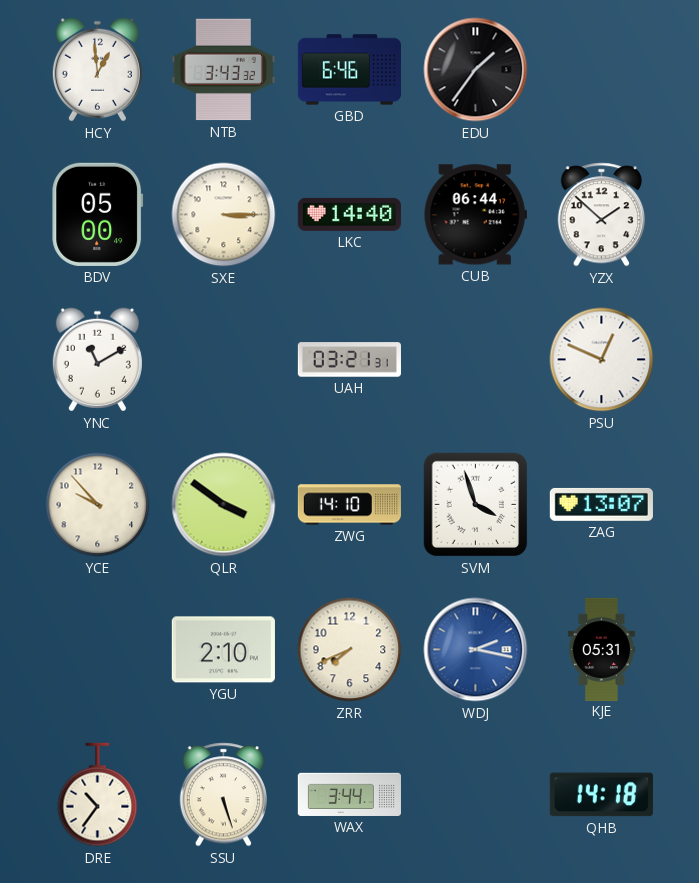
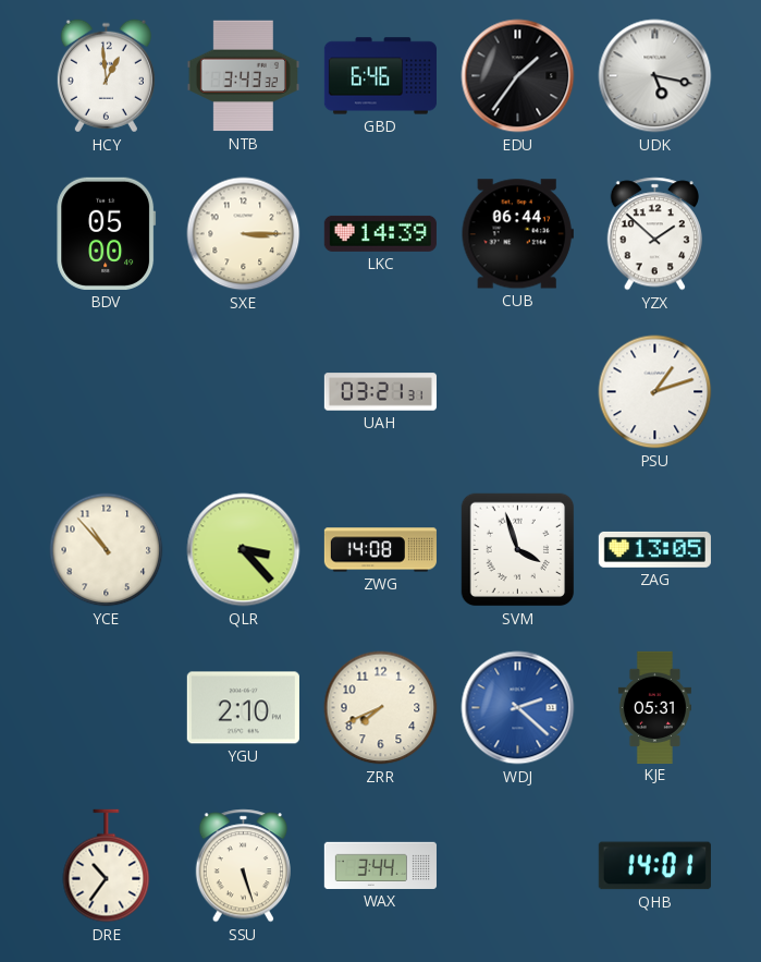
UDK: none -> 5:17
LKC: 14:40 -> 14:39
YNC: 11:10 -> none
PSU: 12:49 -> 1:12
YCE: 9:53 -> 10:53
QLR: 3:51 -> 3:23
ZWG: 14:10 -> 14:08
ZAG: 13:07 -> 13:05
WDJ: 2:17 -> 2:22
QHB: 14:18 -> 14:01
